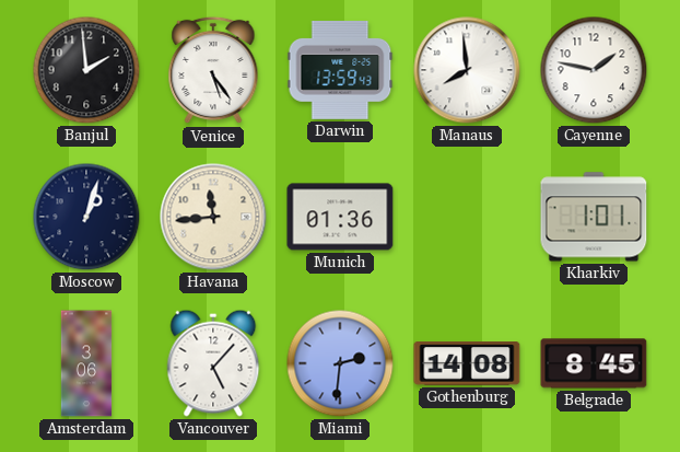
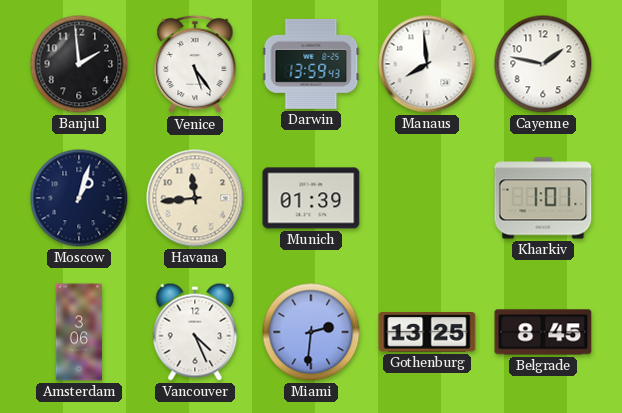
Munich: 01:36 -> 01:39
Vancouver: 5:07 -> 4:26
Gothenburg: 14:08 -> 13:25
